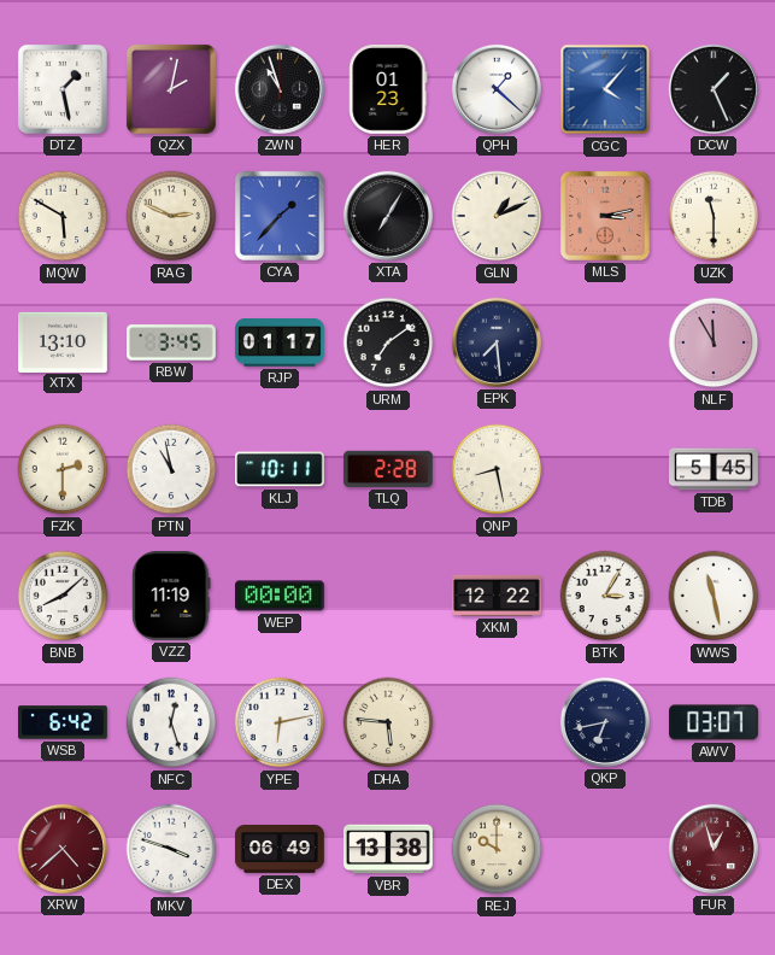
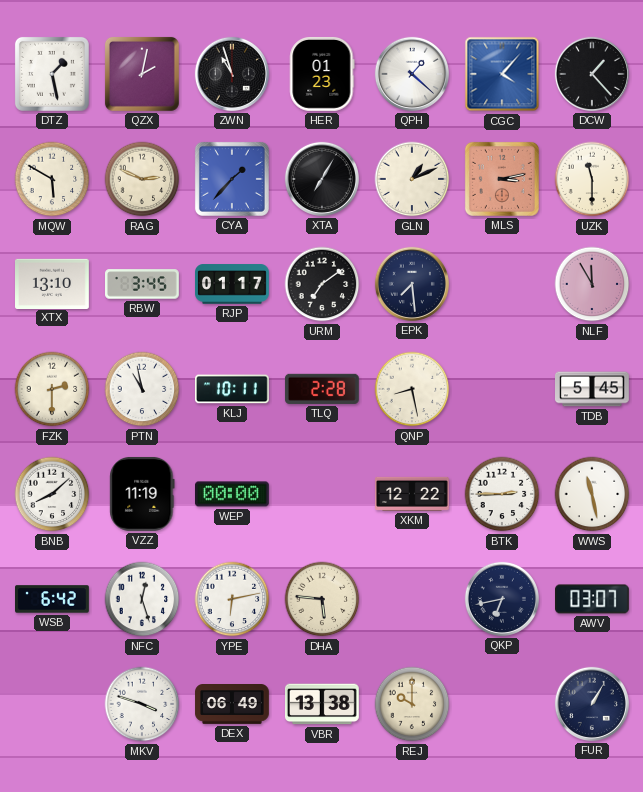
DCW: 1:26 -> 1:23
BTK: 3:05 -> 2:45
XRW: 4:38 -> none
FUR: 12:57 -> 1:05
FUR dial: burgundy -> navy
